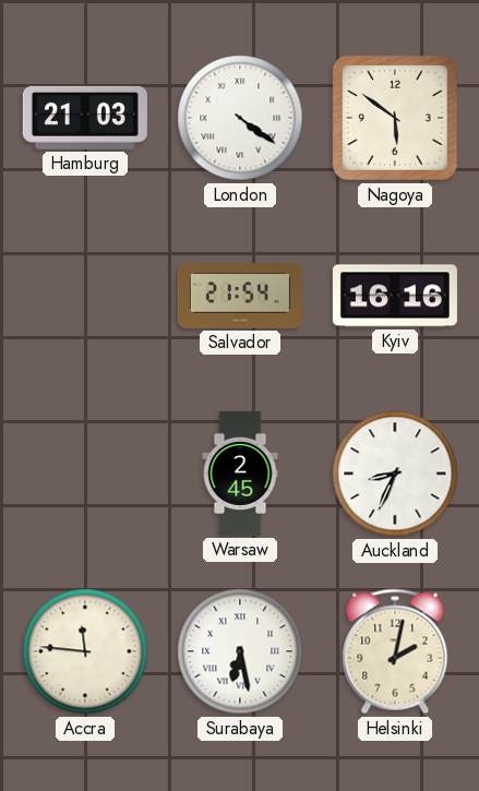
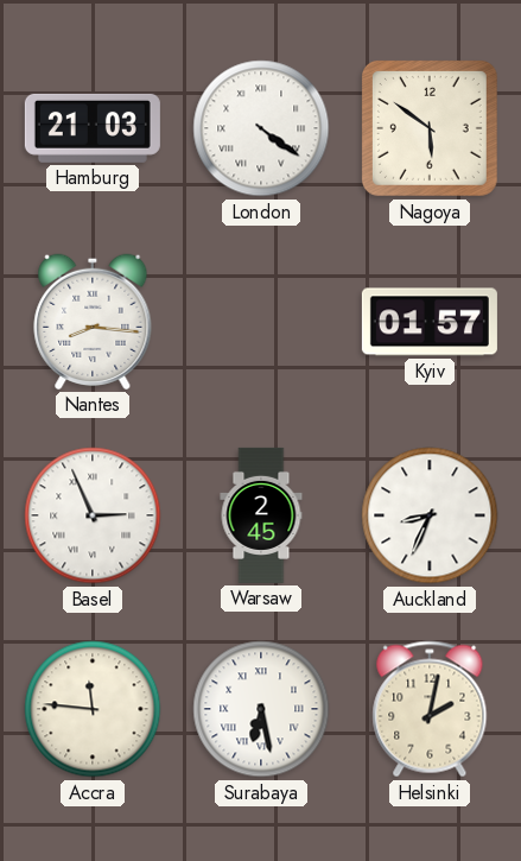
Nantes: none -> 8:16
Salvador: 21:54 -> none
Kyiv: 16:16 -> 01:57
Basel: none -> 2:56
